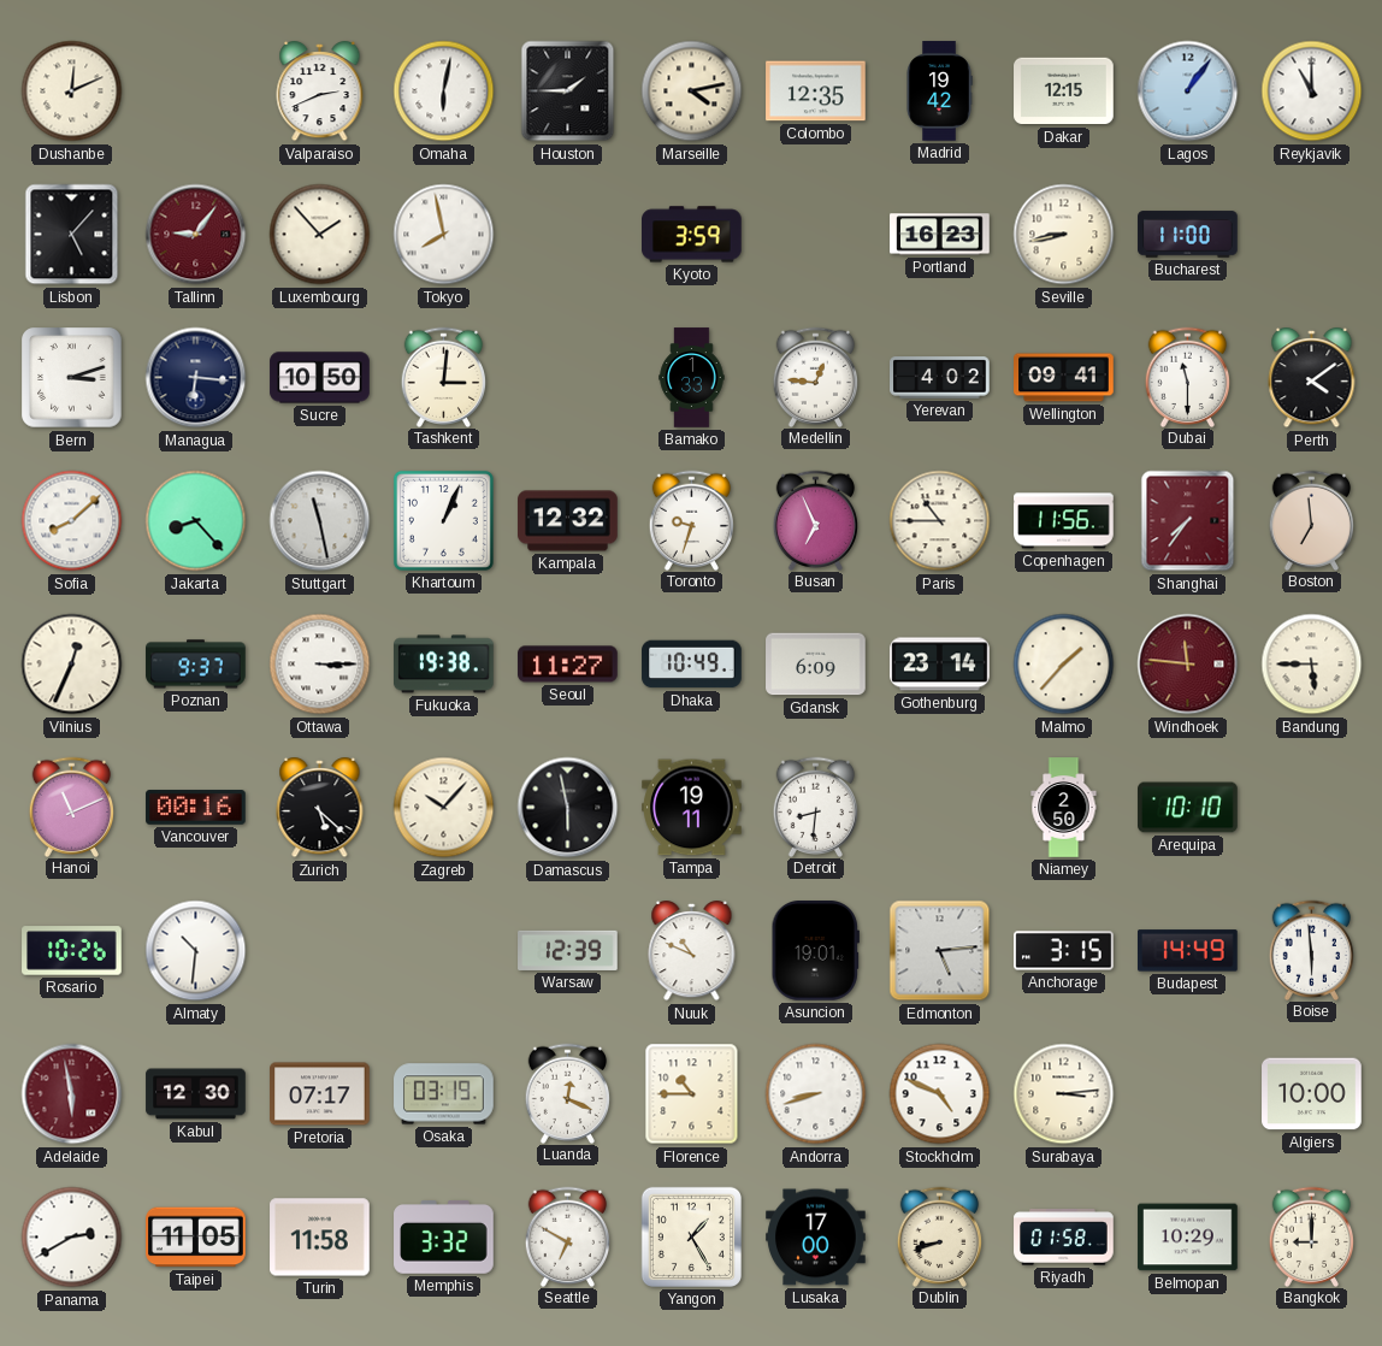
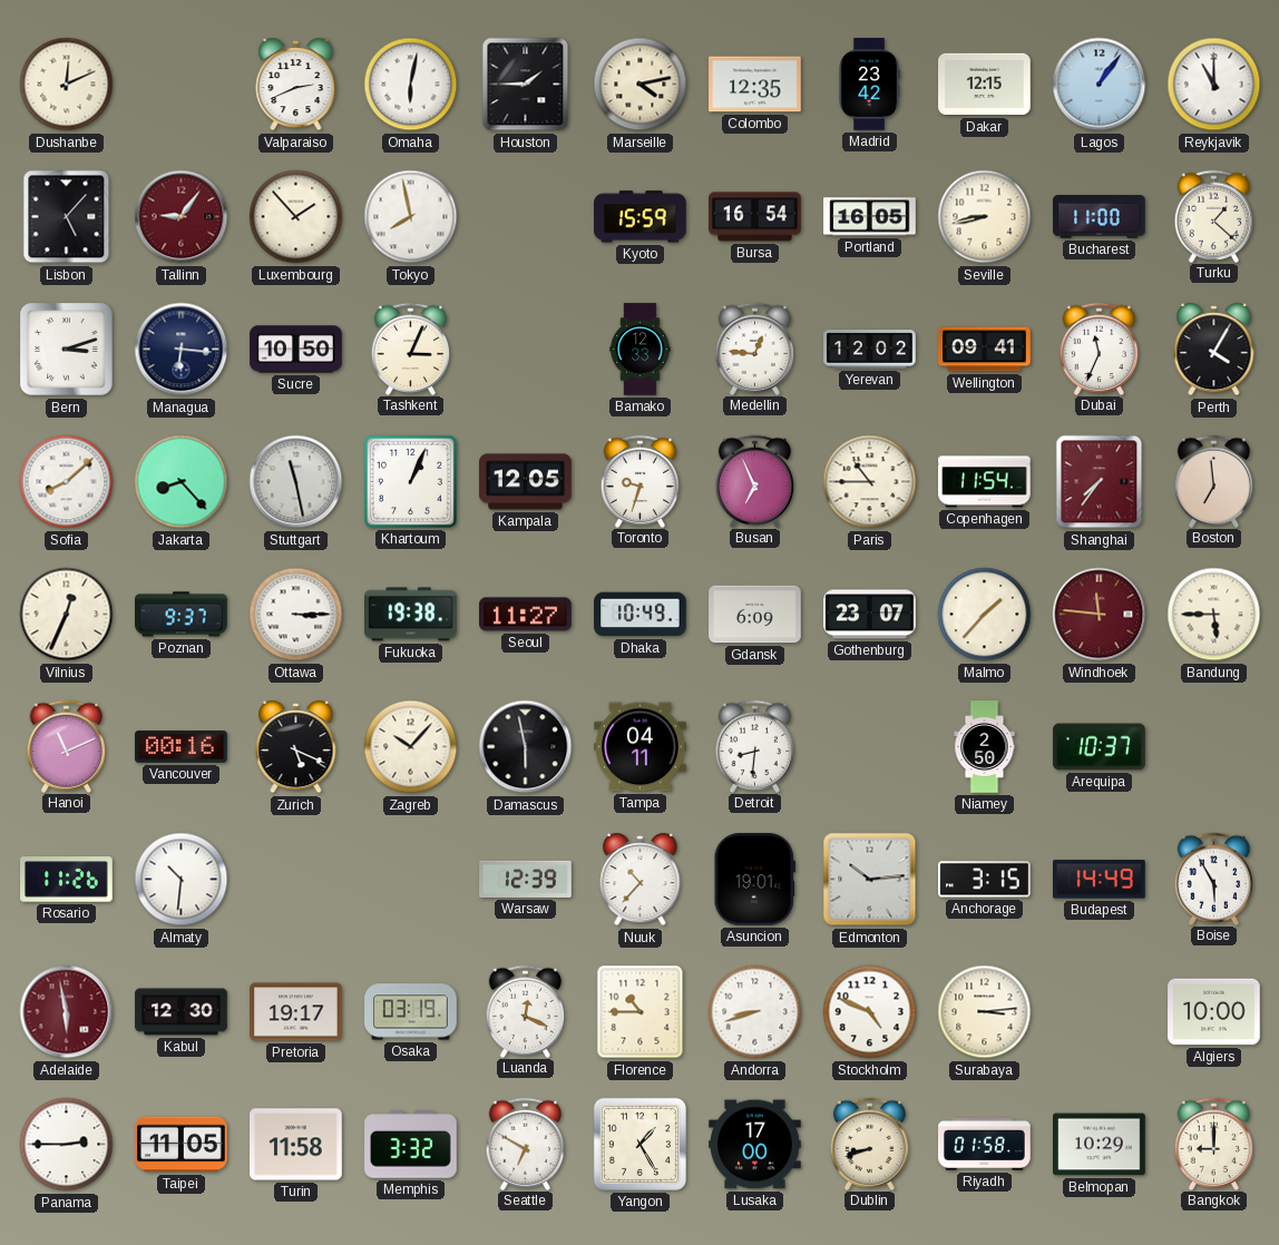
Madrid: 19:42 -> 23:42
Kyoto: 3:59 -> 15:59
Bursa: none -> 16:54
Portland: 16:23 -> 16:05
Turku: none -> 1:22
Tashkent: 3:01 -> 3:04
Bamako: 1:33 -> 12:33
Yerevan: 4:02 -> 12:02
Dubai: 11:30 -> 11:34
Perth: 4:09 -> 4:05
Kampala: 12:32 -> 12:05
Copenhagen: 11:56 -> 11:54
Gothenburg: 23:14 -> 23:07
Zurich: 5:22 -> 5:19
Tampa: 19:11 -> 04:11
Arequipa: 10:10 -> 10:37
Rosario: 10:26 -> 11:26
Nuuk: 10:49 -> 10:37
Edmonton: 5:14 -> 10:14
Boise: 5:59 -> 5:55
Pretoria: 07:17 -> 19:17
Panama: 2:40 -> 2:45
